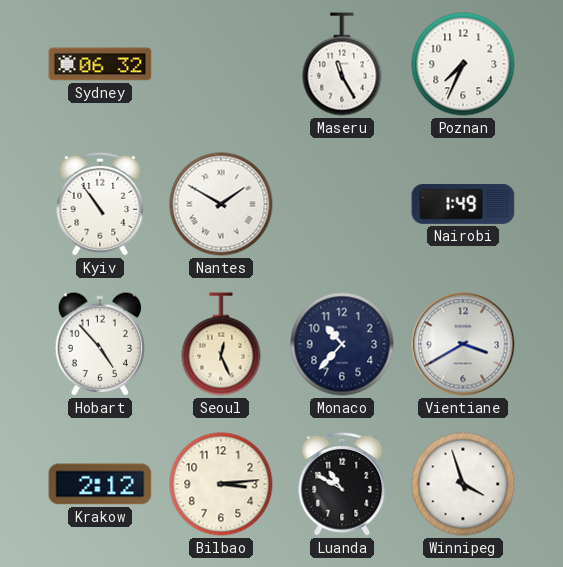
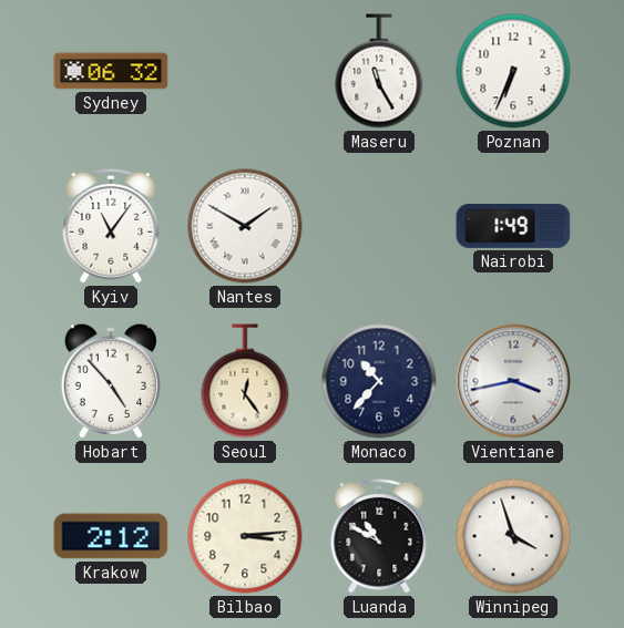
Poznan: 7:34 -> 6:34
Kyiv: 10:54 -> 11:06
Seoul: 12:26 -> 12:24
Vientiane: 3:40 -> 3:43
